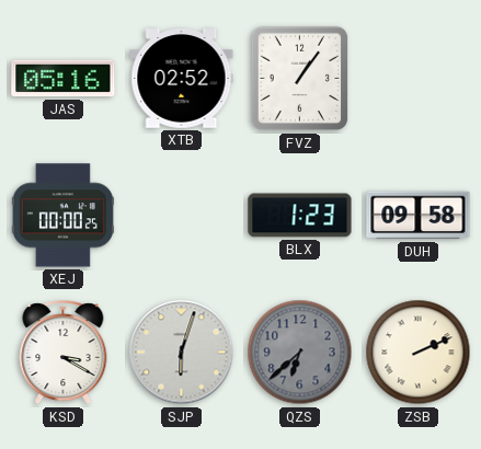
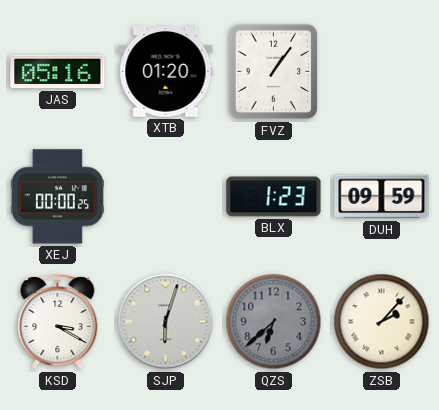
XTB: 02:52 -> 01:20
DUH: 09:58 -> 09:59
ZSB: 2:11 -> 2:07
